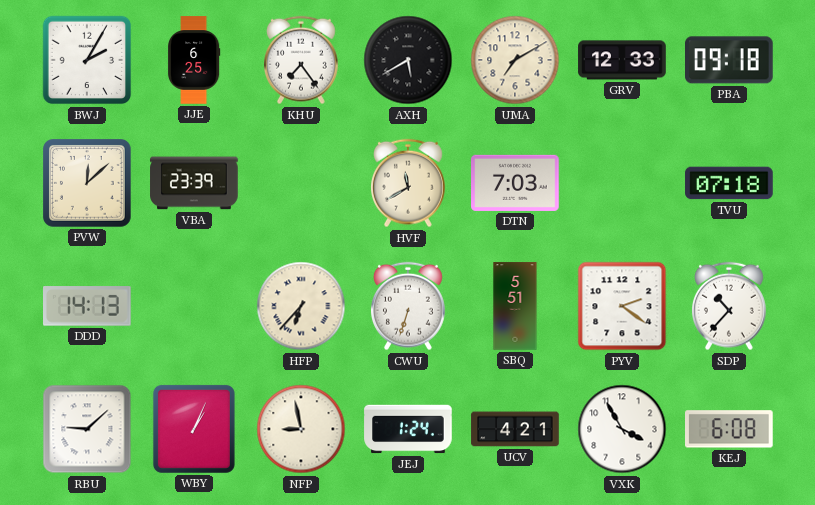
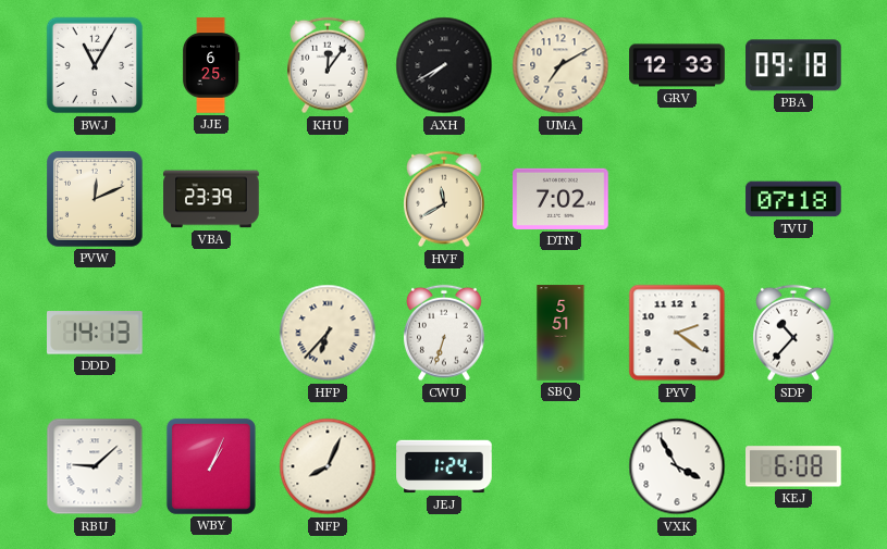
BWJ: 2:05 -> 11:05
KHU: 7:24 -> 12:06
AXH: 5:40 -> 7:40
PVW: 12:08 -> 12:11
DTN: 7:03 -> 7:02
NFP: 8:58 -> 8:04
UCV: 4:21 -> none
